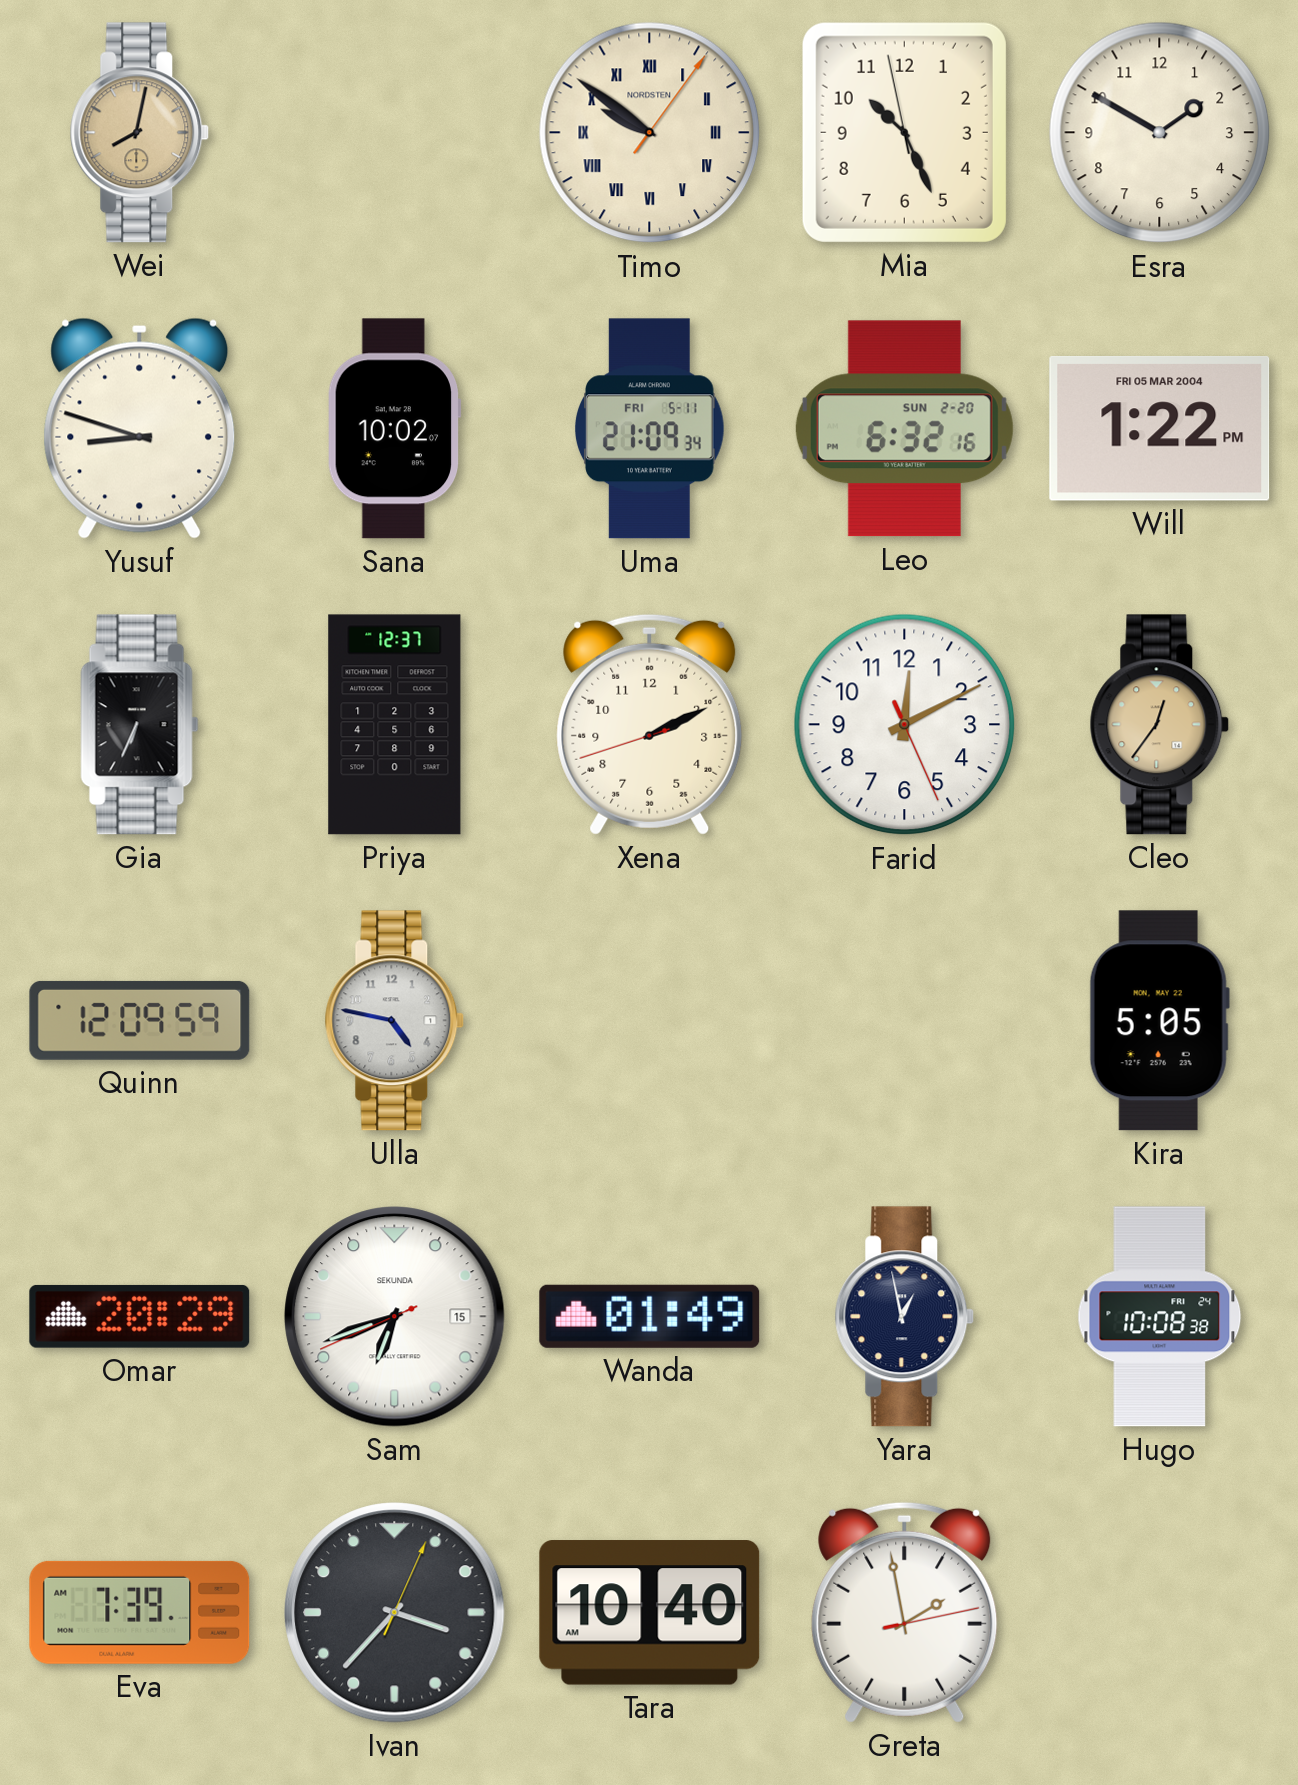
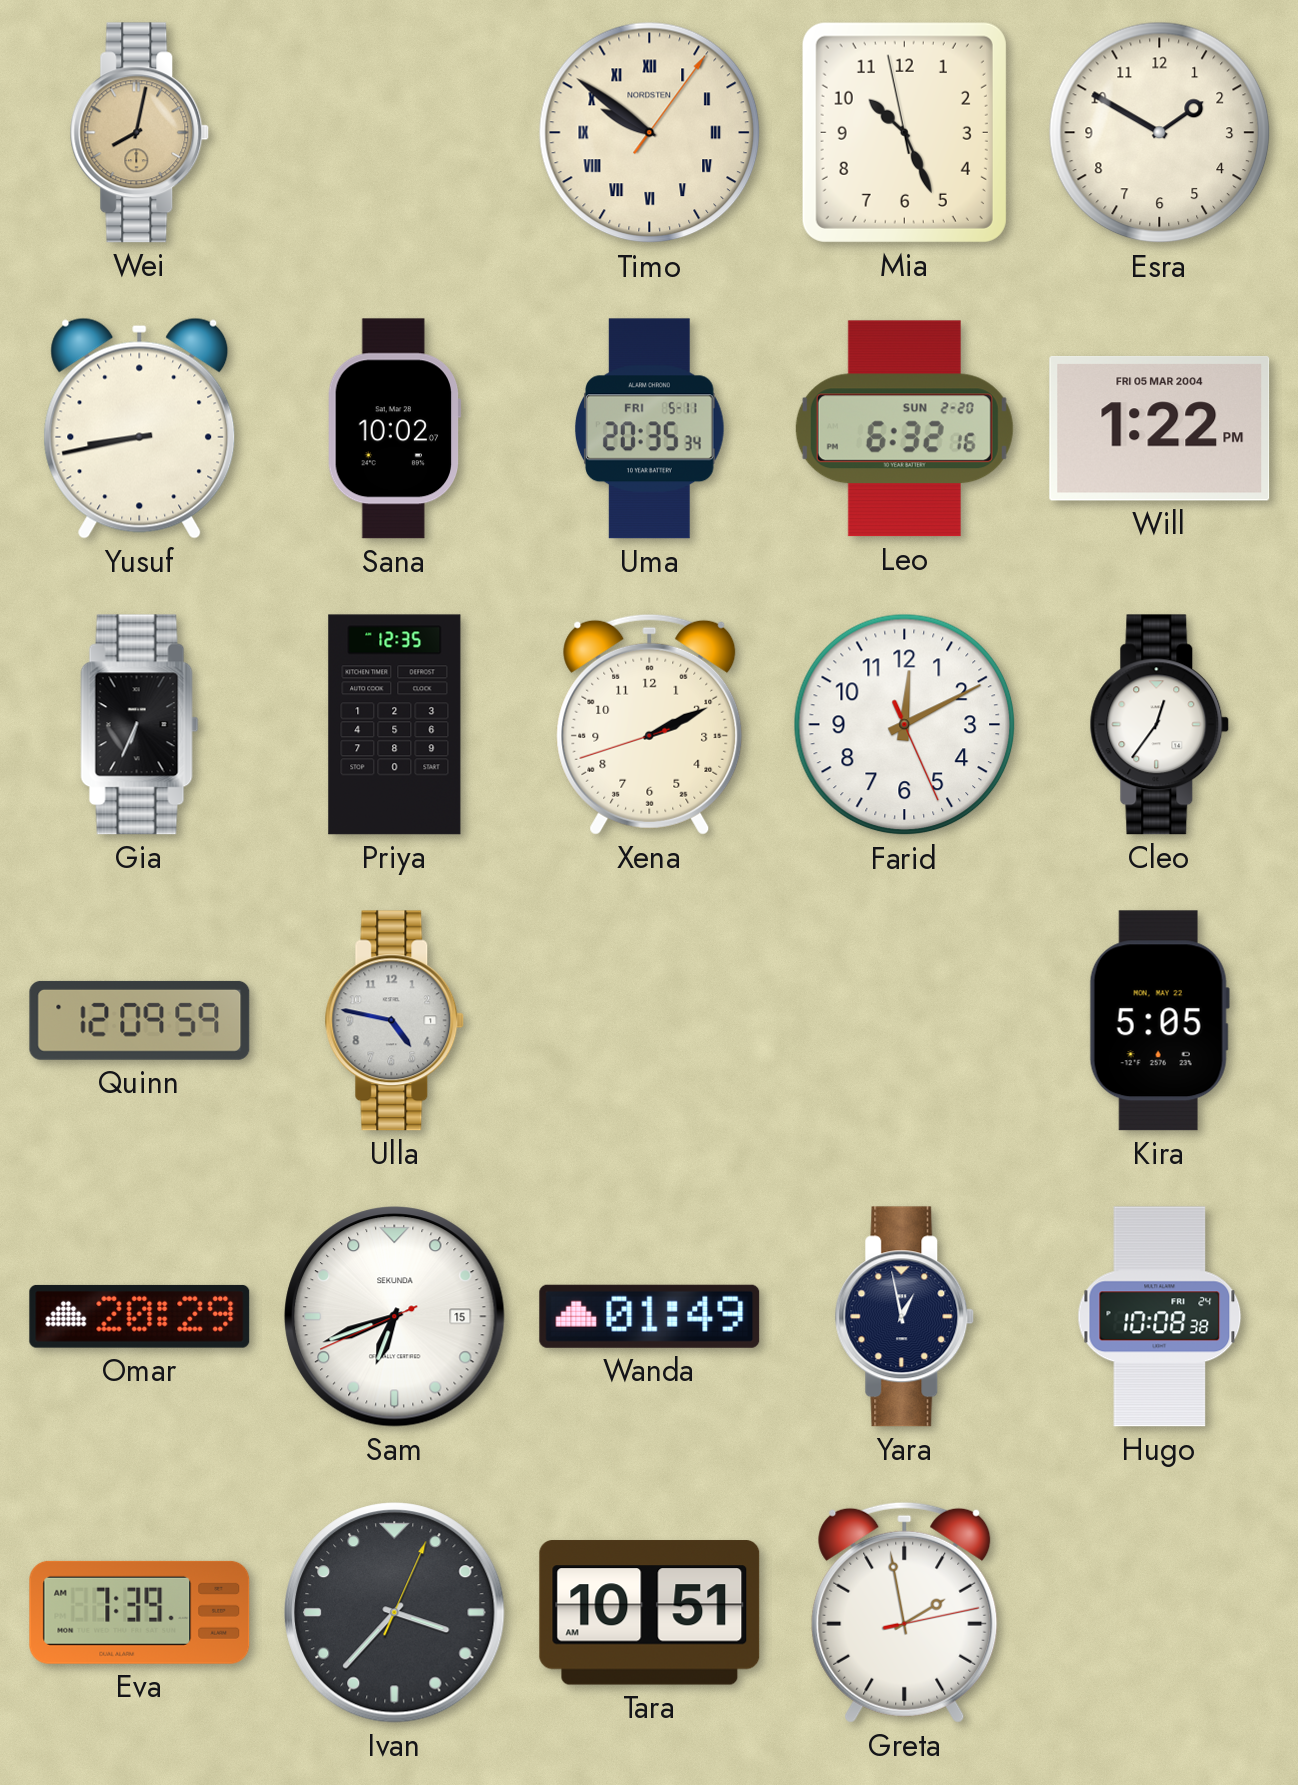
Yusuf: 8:48 -> 8:43
Uma: 21:09 -> 20:35
Priya: 12:37 -> 12:35
Cleo dial: champagne -> white
Tara: 10:40 -> 10:51
